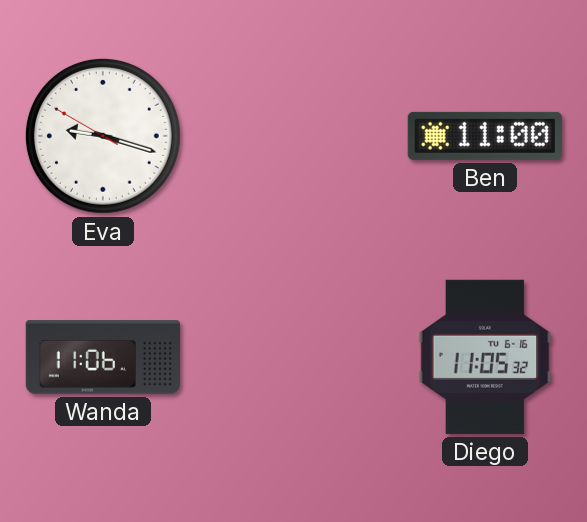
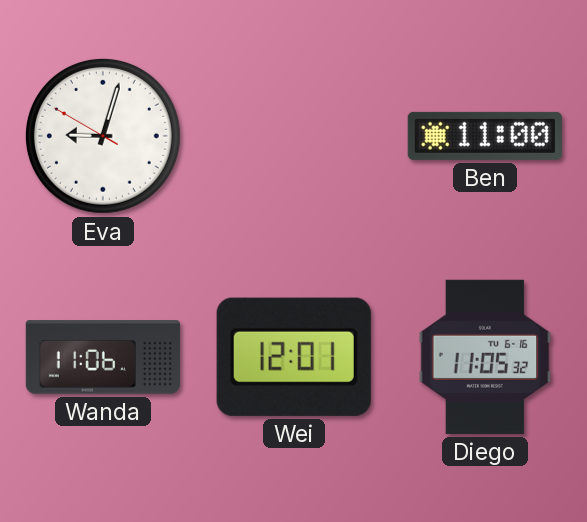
Eva: 9:17 -> 9:02
Wei: none -> 12:01
